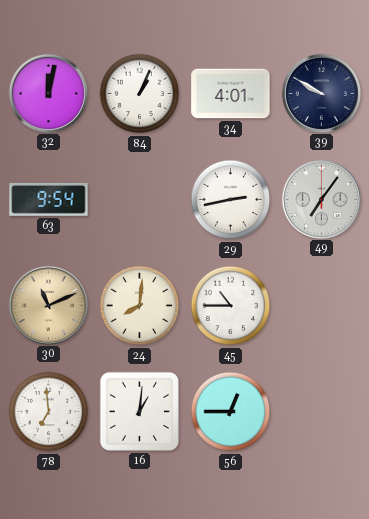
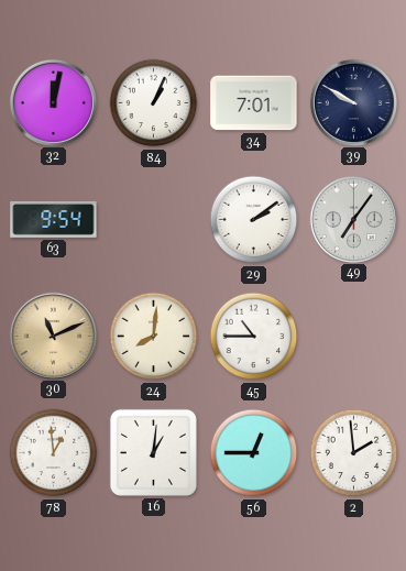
34: 4:01 -> 7:01
29: 2:43 -> 2:09
78: 6:59 -> 12:59
2: none -> 1:59
